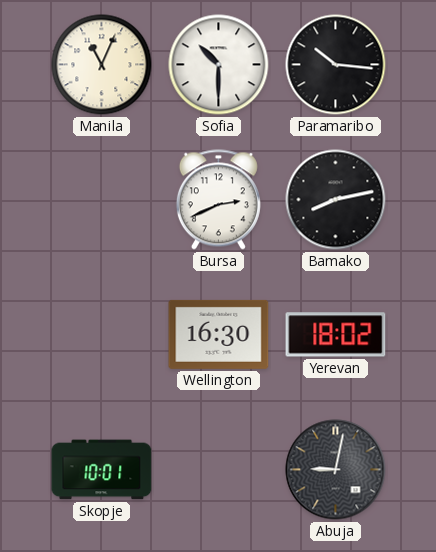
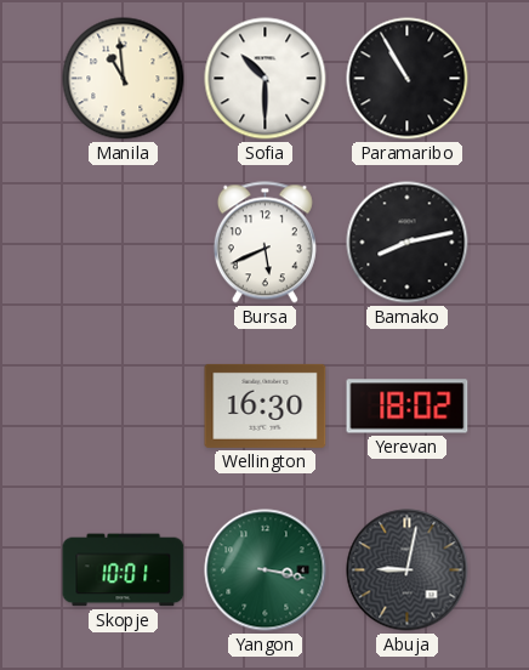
Manila: 11:04 -> 10:59
Paramaribo: 10:16 -> 10:55
Bursa: 2:41 -> 5:41
Yangon: none -> 3:17
